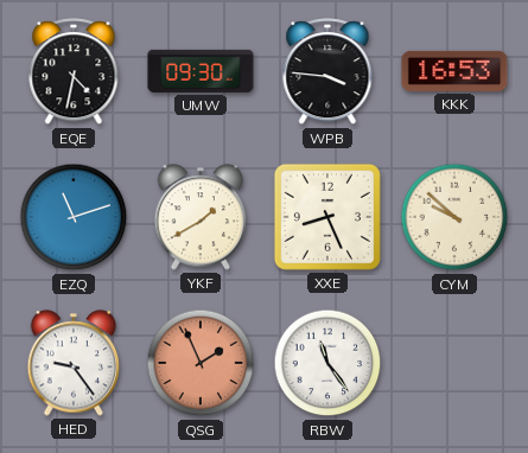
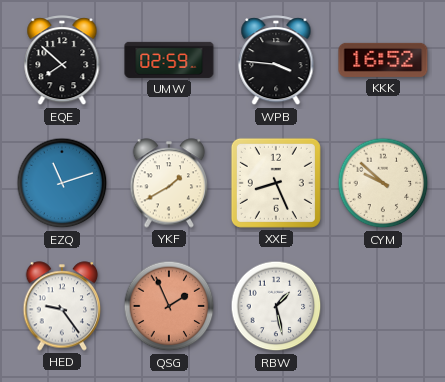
EQE: 4:32 -> 7:52
UMW: 09:30 -> 02:59
KKK: 16:53 -> 16:52
RBW: 11:24 -> 1:28
